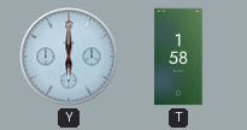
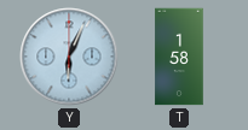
Y: 6:00 -> 6:04
